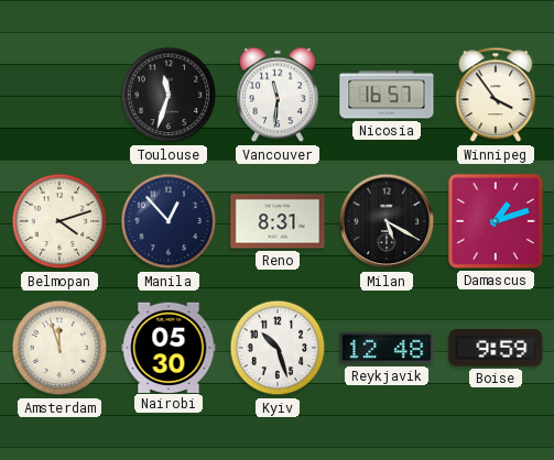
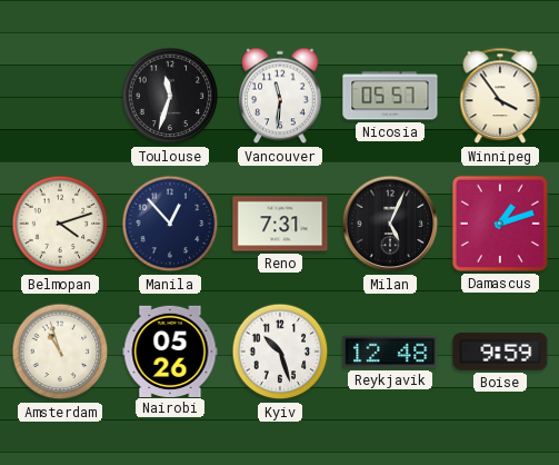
Nicosia: 16:57 -> 05:57
Reno: 8:31 -> 7:31
Milan: 5:20 -> 5:04
Amsterdam: 11:57 -> 10:57
Nairobi: 05:30 -> 05:26
